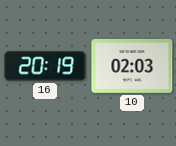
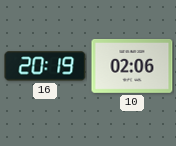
10: 02:03 -> 02:06
